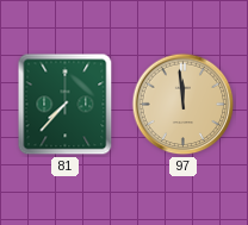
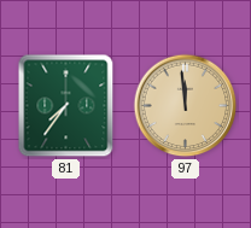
81: 7:37 -> 7:36
